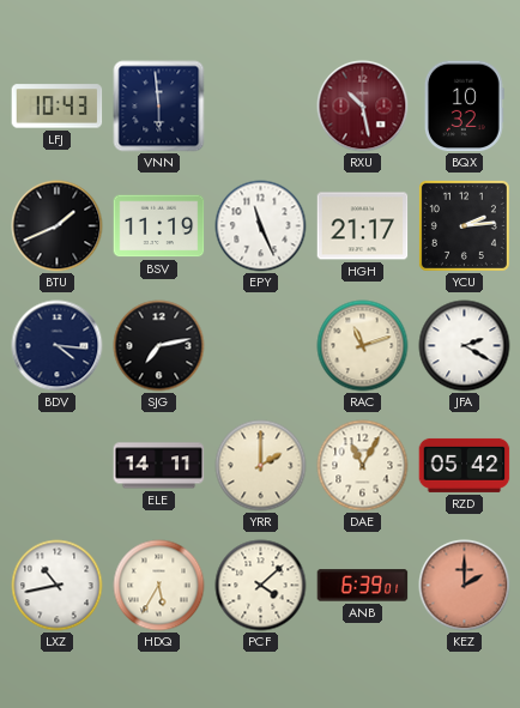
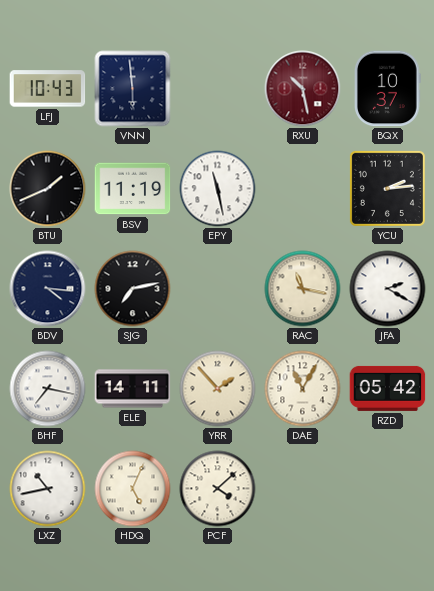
BQX: 10:32 -> 10:37
EPY: 11:26 -> 11:28
HGH: 21:17 -> none
RAC: 11:12 -> 11:17
BHF: none -> 7:17
YRR: 2:00 -> 1:53
HDQ: 5:35 -> 5:04
ANB: 6:39 -> none
KEZ: 2:00 -> none
